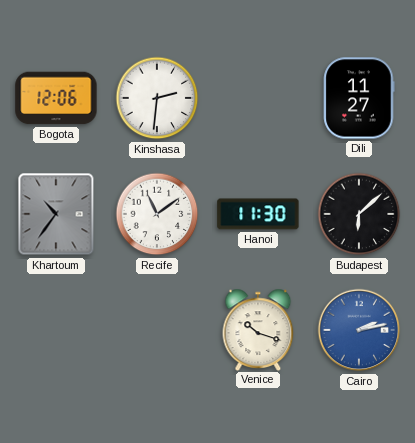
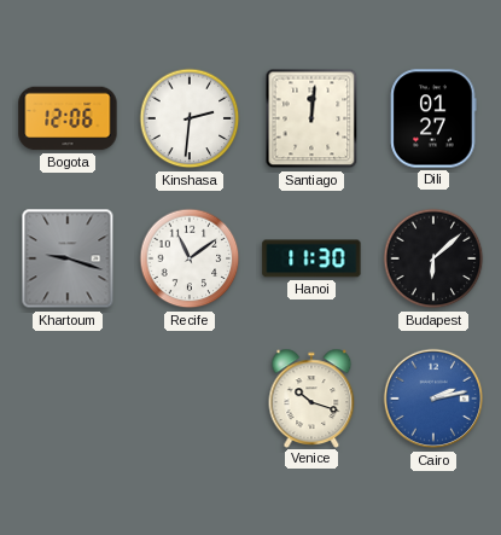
Santiago: none -> 12:01
Dili: 11:27 -> 01:27
Khartoum: 10:36 -> 9:18
